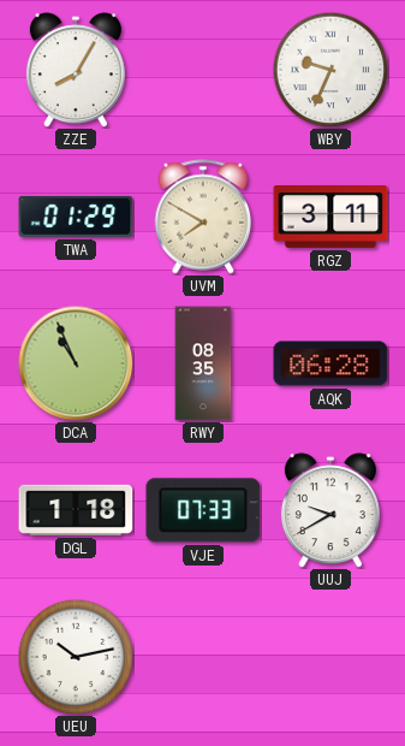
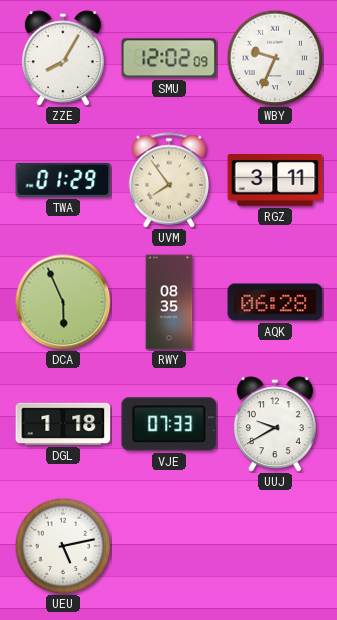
SMU: none -> 12:02
UVM: 7:50 -> 7:54
DCA: 10:56 -> 5:56
UEU: 10:13 -> 5:13
